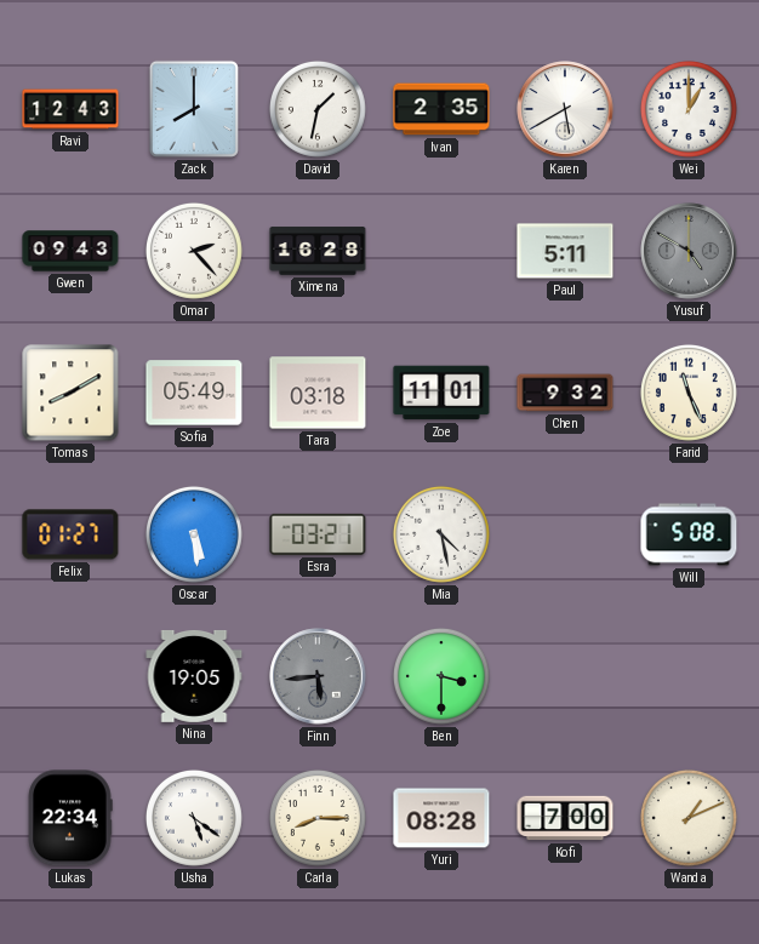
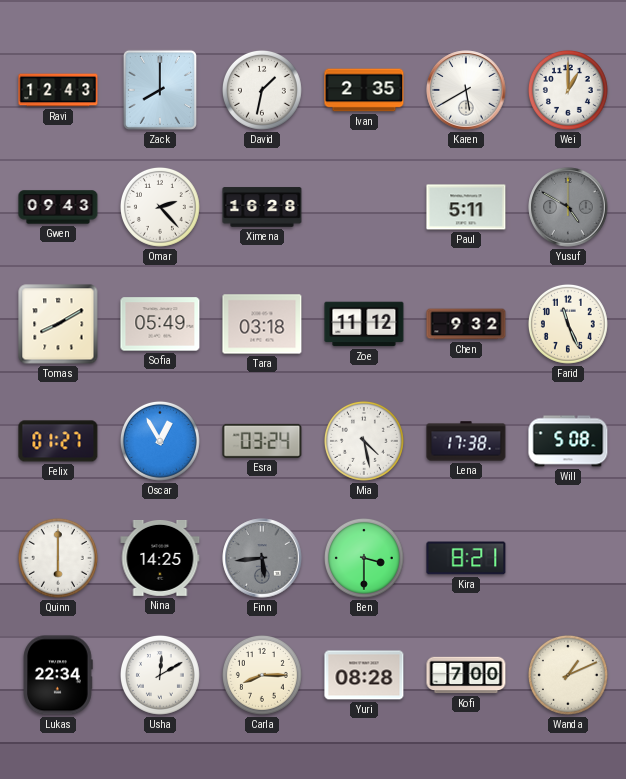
Zoe: 11:01 -> 11:12
Oscar: 5:29 -> 12:55
Esra: 03:21 -> 03:24
Lena: none -> 17:38
Quinn: none -> 6:00
Nina: 19:05 -> 14:25
Kira: none -> 8:21
Usha: 5:21 -> 12:10
